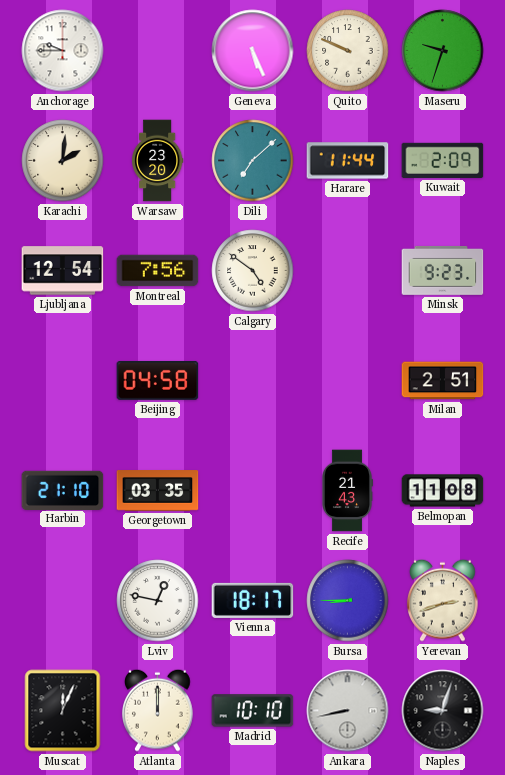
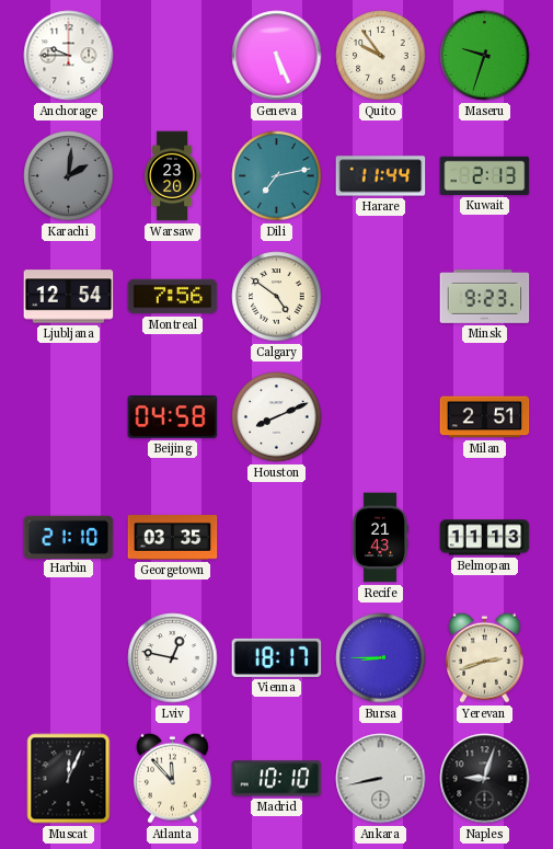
Quito: 9:49 -> 9:54
Karachi dial: cream -> grey
Dili: 7:08 -> 7:13
Kuwait: 2:09 -> 2:13
Houston: none -> 8:11
Belmopan: 11:08 -> 11:13
Atlanta: 12:00 -> 11:53
